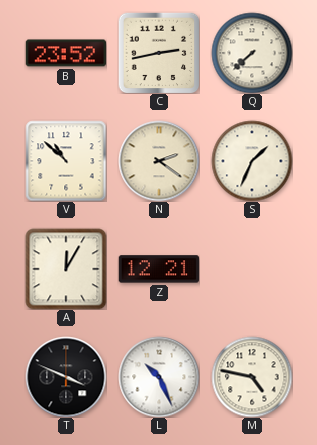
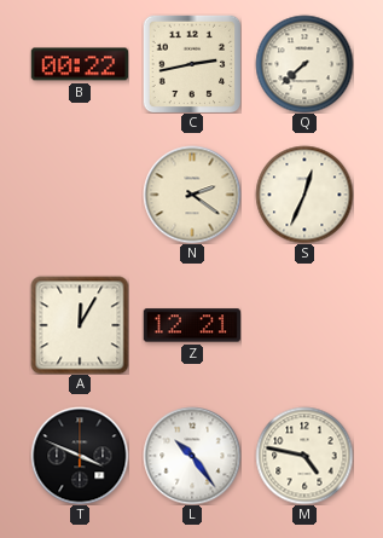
B: 23:52 -> 00:22
V: 10:52 -> none
S: 1:34 -> 12:34
L: 10:26 -> 10:24
